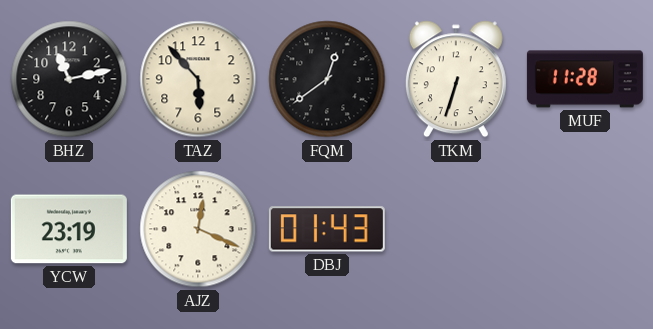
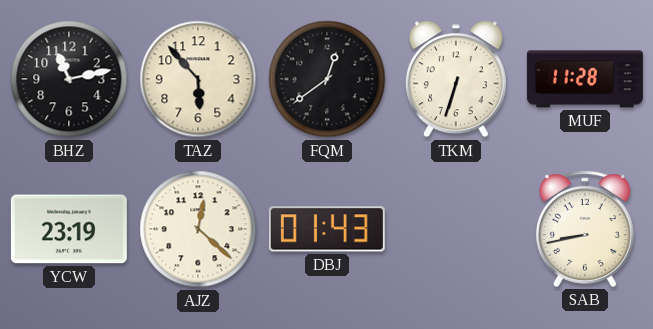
AJZ: 12:19 -> 12:22
SAB: none -> 8:43
